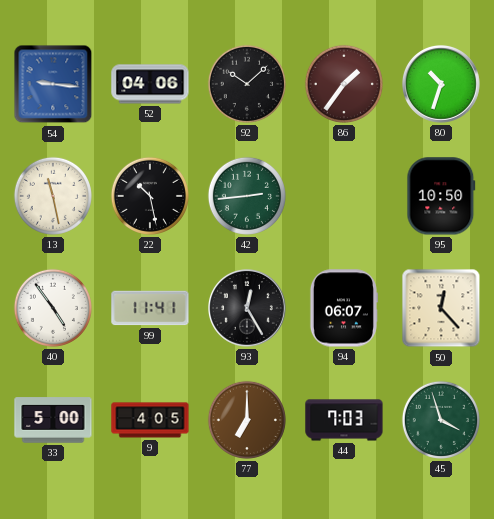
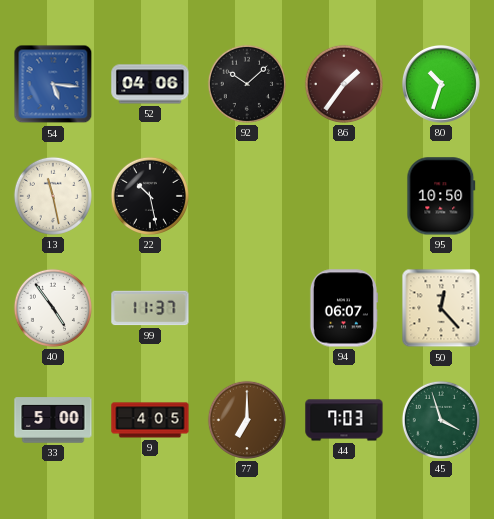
54: 9:16 -> 5:16
42: 2:44 -> none
99: 11:41 -> 11:37
93: 12:25 -> none
